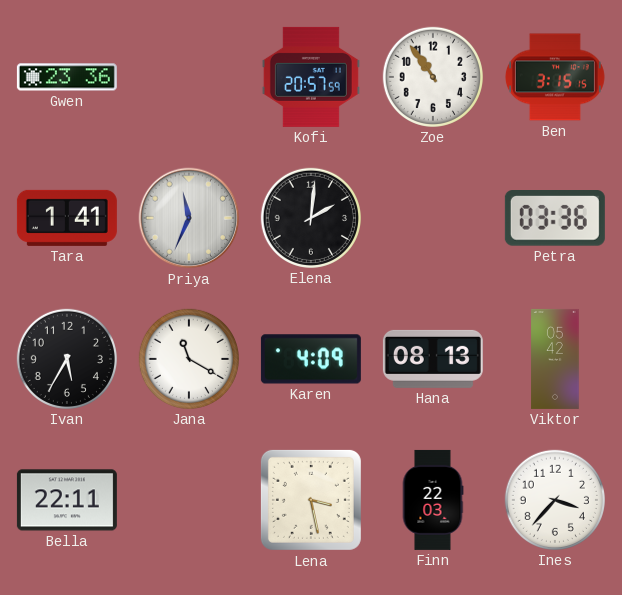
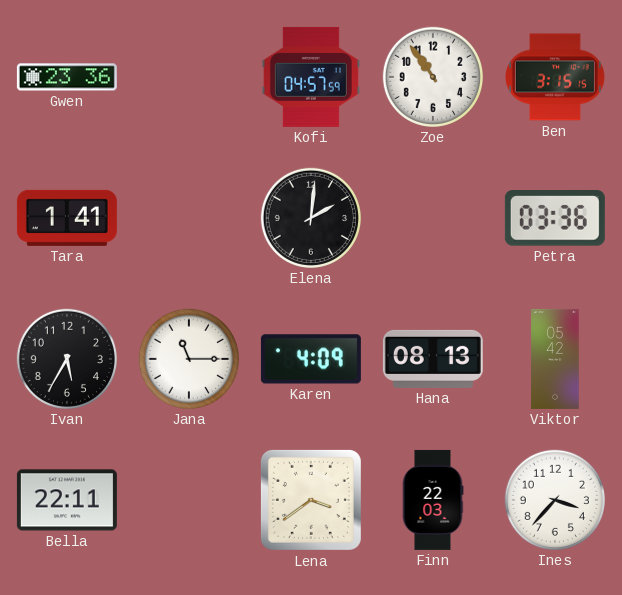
Kofi: 20:57 -> 04:57
Priya: 11:34 -> none
Jana: 11:20 -> 11:15
Lena: 3:28 -> 3:39
